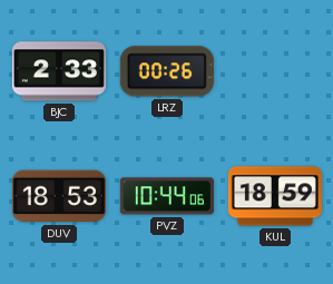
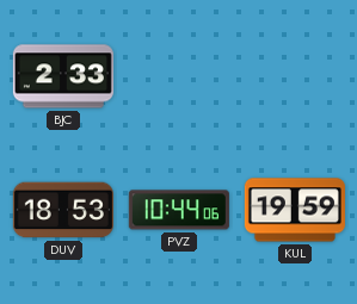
LRZ: 00:26 -> none
KUL: 18:59 -> 19:59
